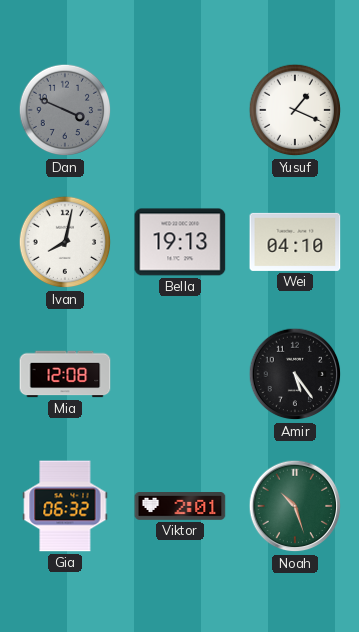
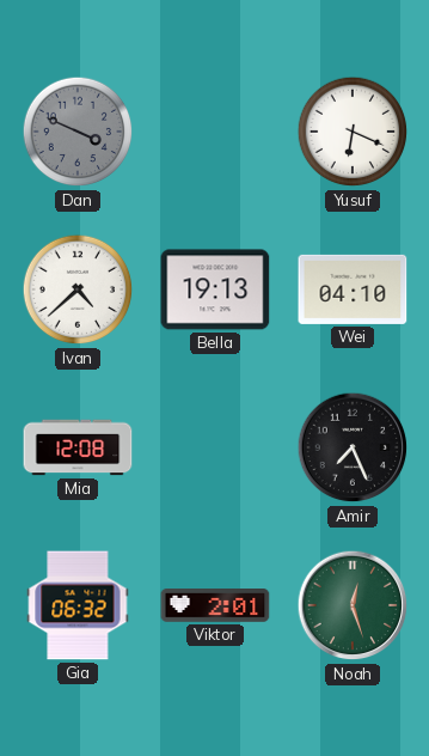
Yusuf: 1:19 -> 6:19
Ivan: 8:02 -> 4:38
Amir: 5:24 -> 7:26
Noah: 10:27 -> 12:27
